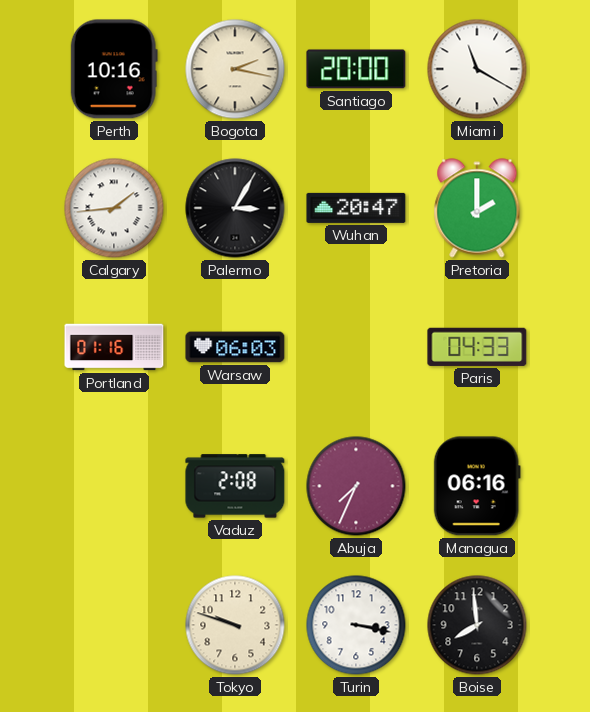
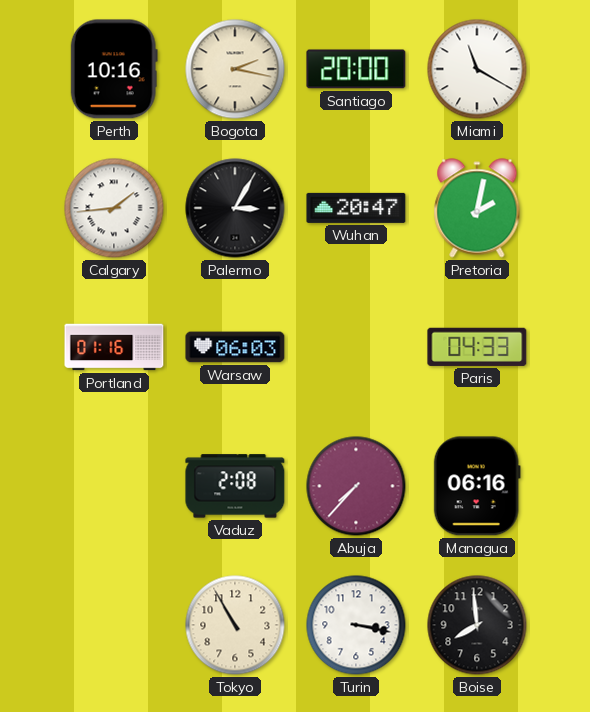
Pretoria: 2:00 -> 2:02
Abuja: 7:34 -> 7:37
Tokyo: 9:48 -> 10:55
